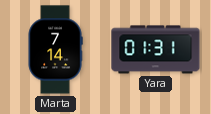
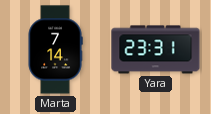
Yara: 01:31 -> 23:31
